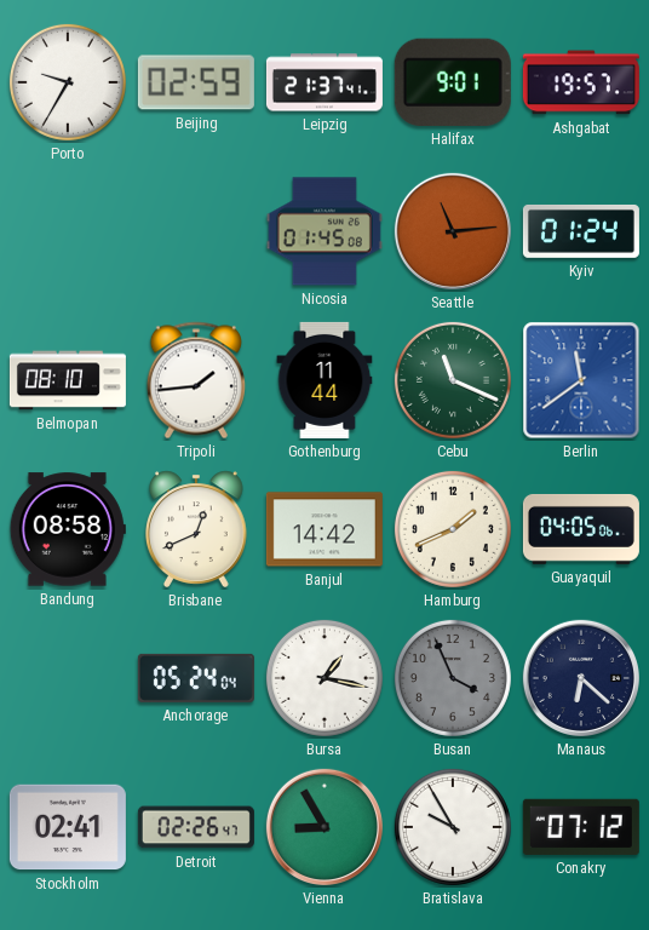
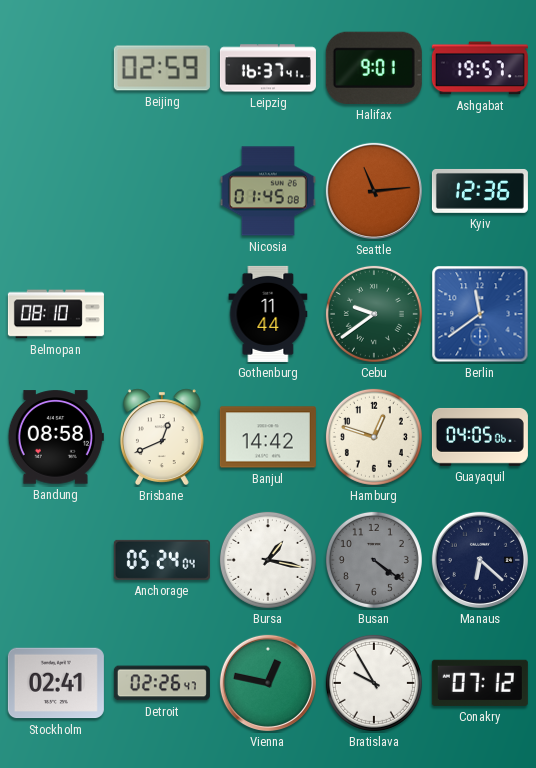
Porto: 9:35 -> none
Leipzig: 21:37 -> 16:37
Kyiv: 01:24 -> 12:36
Tripoli: 1:44 -> none
Cebu: 11:19 -> 9:39
Hamburg: 1:41 -> 12:48
Busan: 3:56 -> 4:21
Vienna: 8:55 -> 12:47
